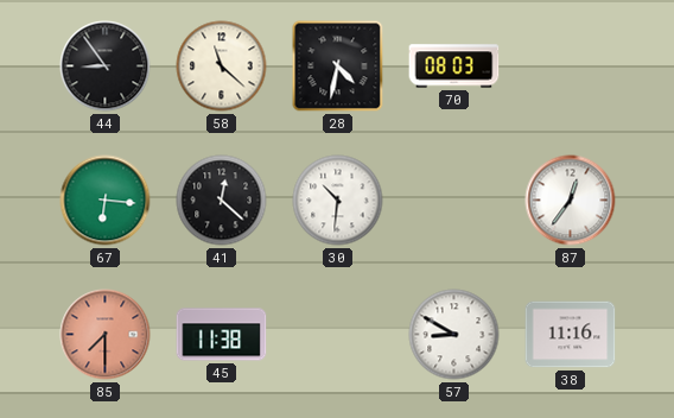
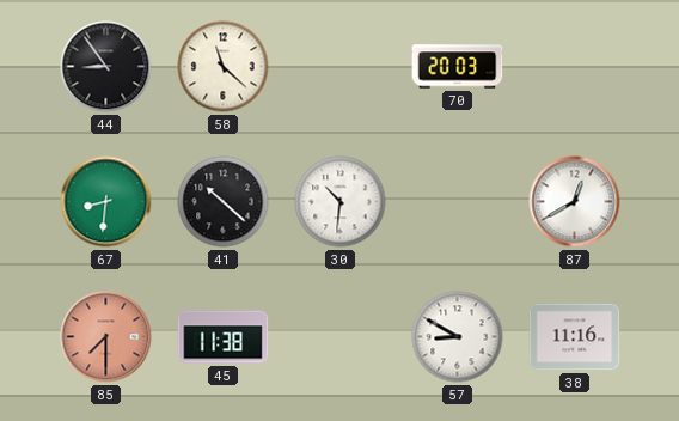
28: 4:32 -> none
70: 08:03 -> 20:03
67: 6:16 -> 8:31
41: 12:22 -> 10:22
87: 12:36 -> 12:40
